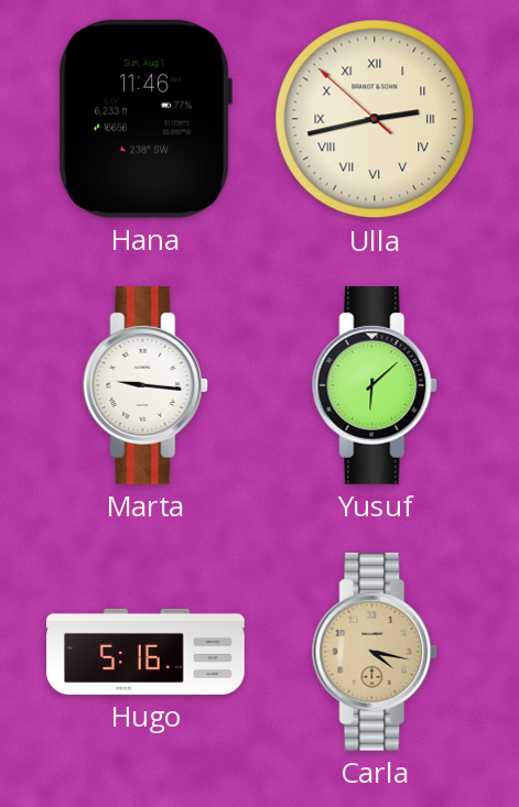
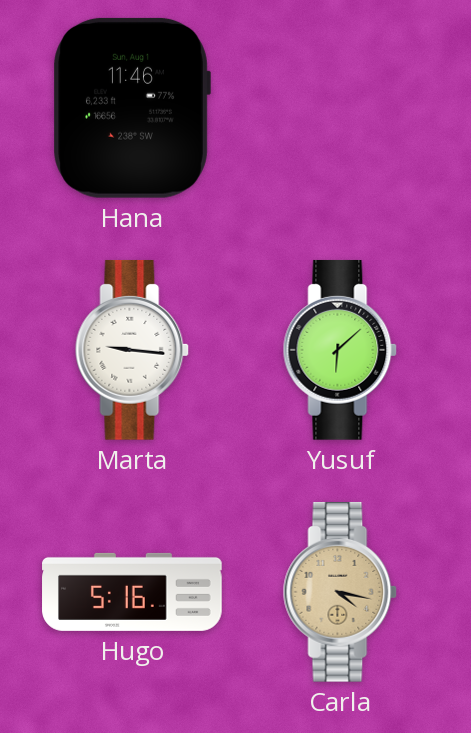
Ulla: 2:42 -> none
